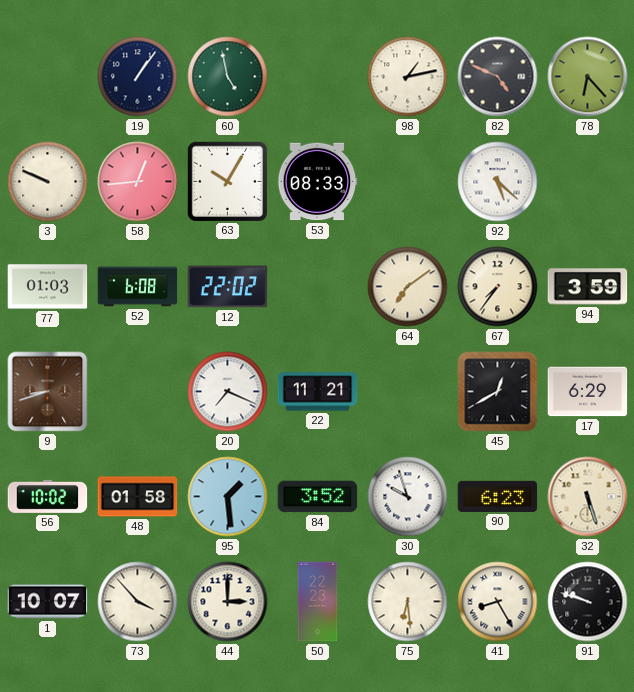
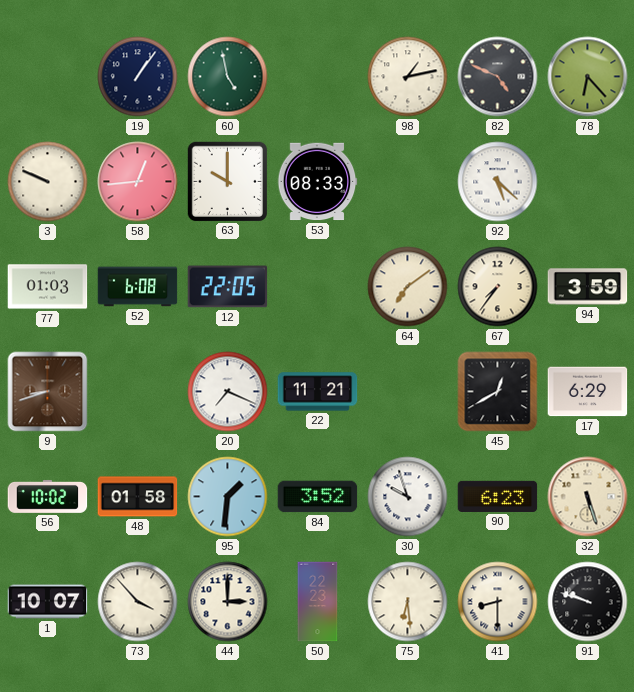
63: 10:05 -> 10:00
12: 22:02 -> 22:05
95: 1:29 -> 1:31
41: 8:25 -> 8:30
